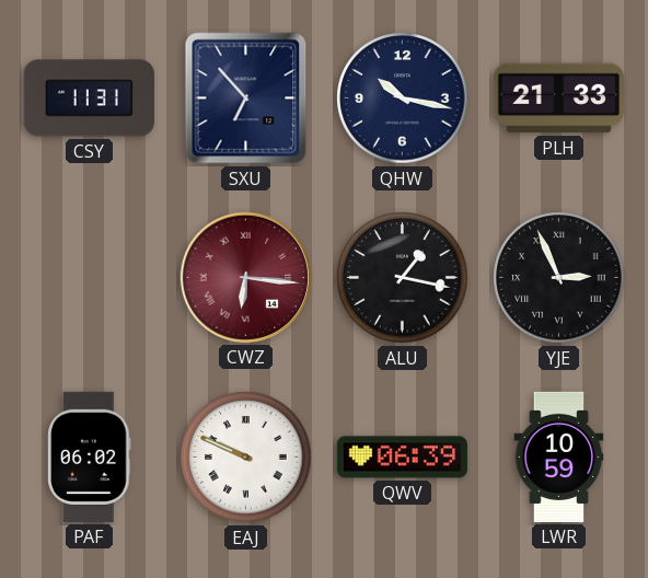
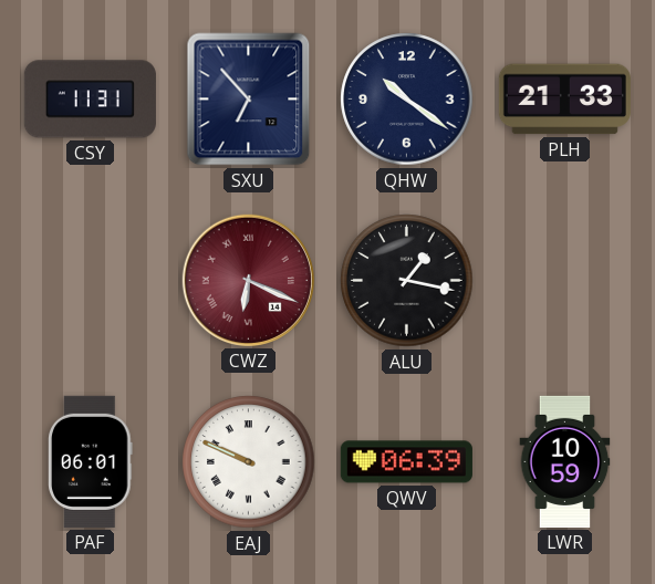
QHW: 10:17 -> 10:21
CWZ: 6:16 -> 6:19
YJE: 2:56 -> none
PAF: 06:02 -> 06:01
